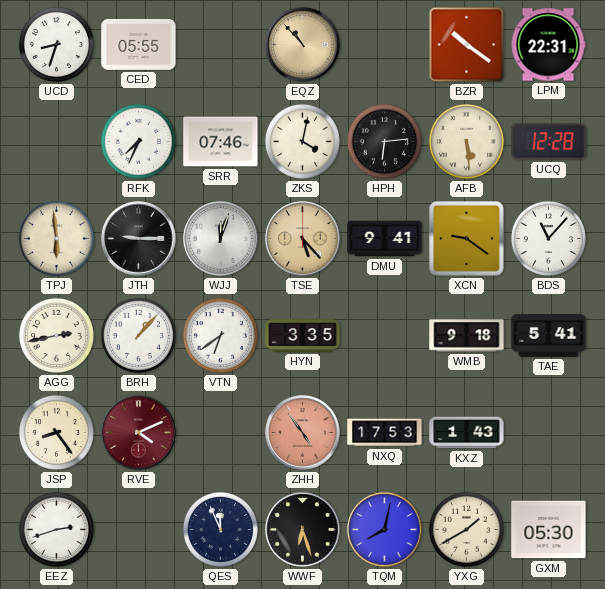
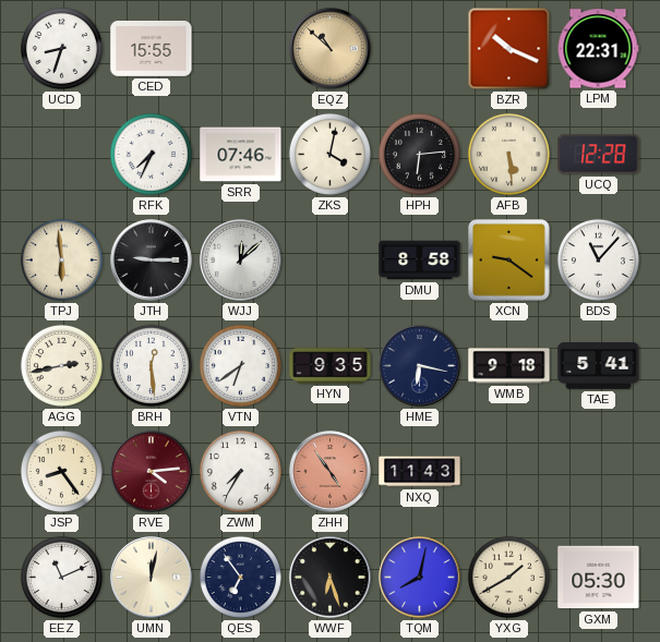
CED: 05:55 -> 15:55
EQZ: 10:53 -> 10:52
BZR: 10:21 -> 10:19
WJJ: 12:03 -> 12:08
TSE: 5:23 -> none
DMU: 9:41 -> 8:58
BRH: 1:07 -> 12:29
HYN: 3:35 -> 9:35
HME: none -> 6:17
RVE: 4:11 -> 4:14
ZWM: none -> 7:35
NXQ: 17:53 -> 11:43
KXZ: 1:43 -> none
EEZ: 2:42 -> 11:11
UMN: none -> 12:02
QES: 11:56 -> 6:54
